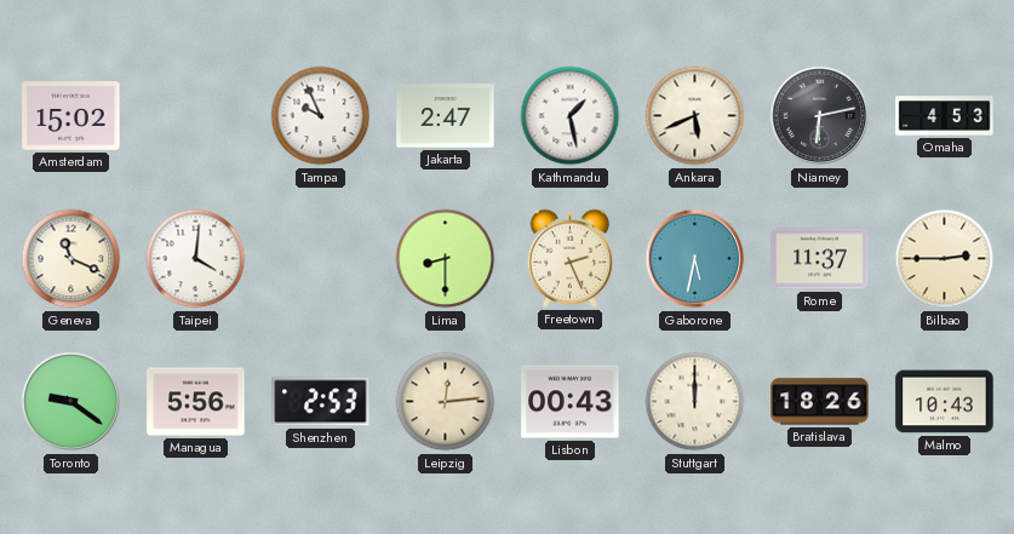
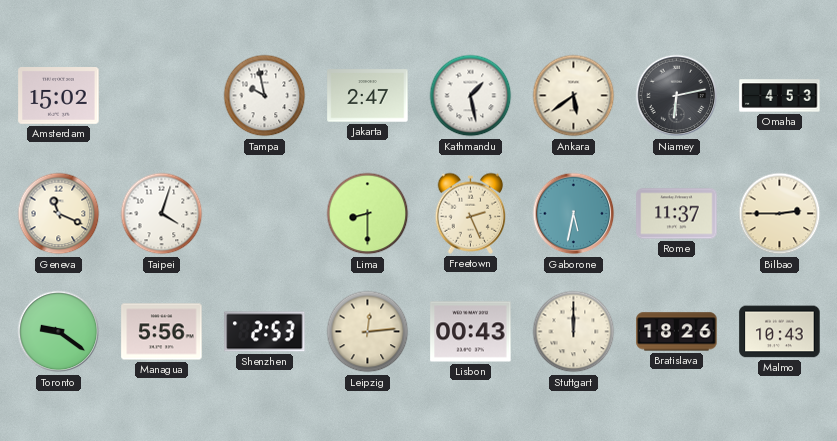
Tampa: 9:56 -> 9:58
Ankara: 5:41 -> 5:39
Taipei: 4:01 -> 4:03
